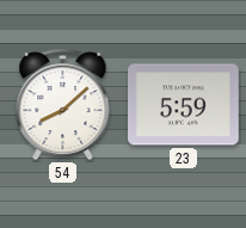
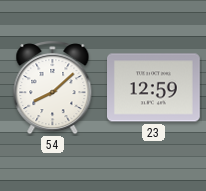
23: 5:59 -> 12:59
